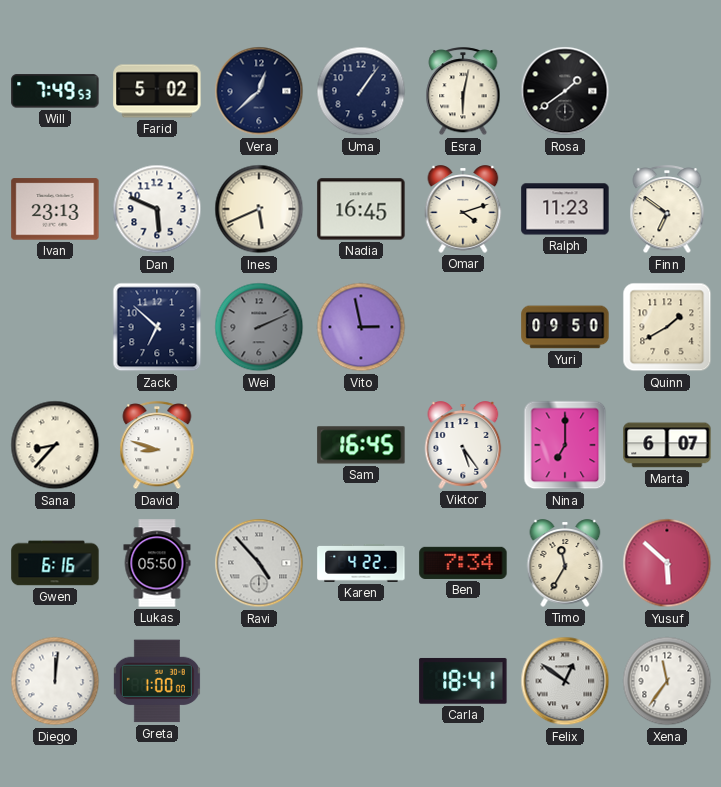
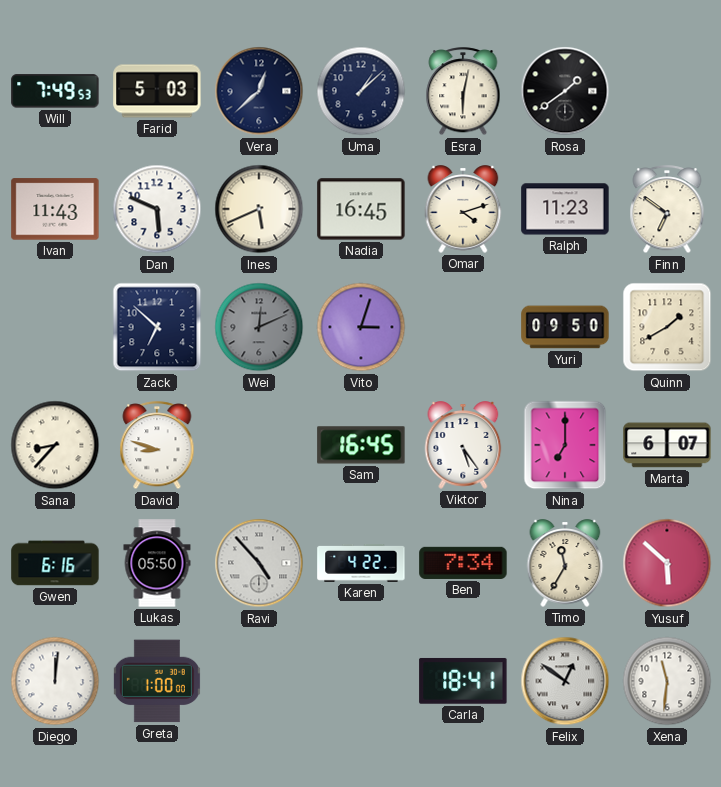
Farid: 5:02 -> 5:03
Uma: 1:06 -> 1:08
Ivan: 23:13 -> 11:43
Wei: 2:11 -> 12:11
Vito: 2:58 -> 3:03
Xena: 11:36 -> 11:31
